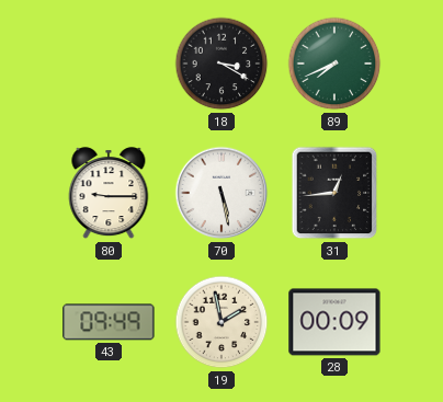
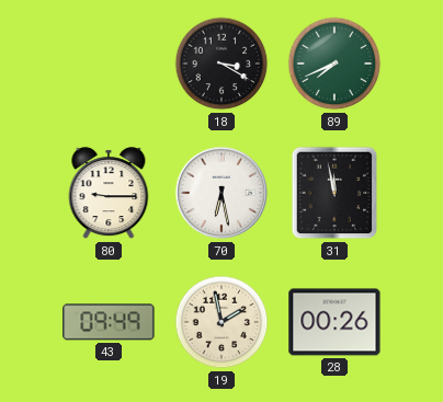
70: 5:28 -> 6:28
31: 12:44 -> 11:58
28: 00:09 -> 00:26
